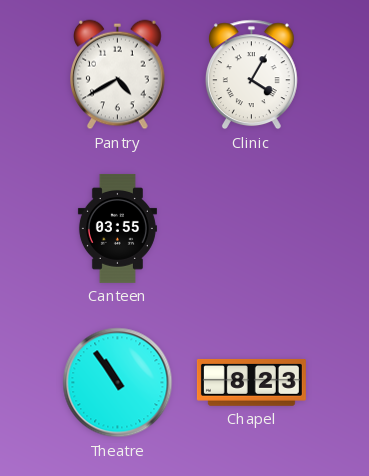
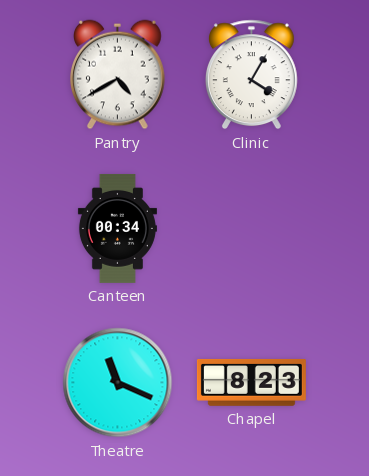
Canteen: 03:55 -> 00:34
Theatre: 10:54 -> 11:19
